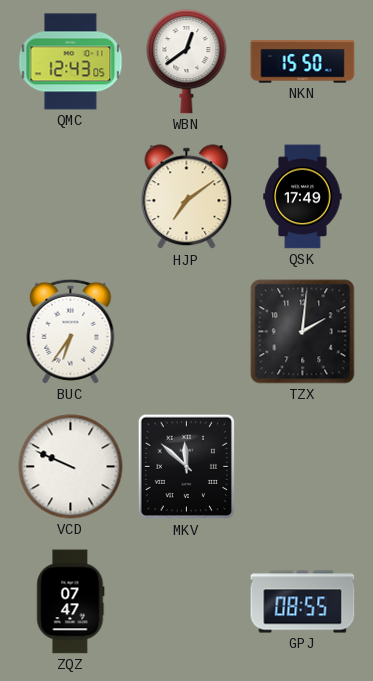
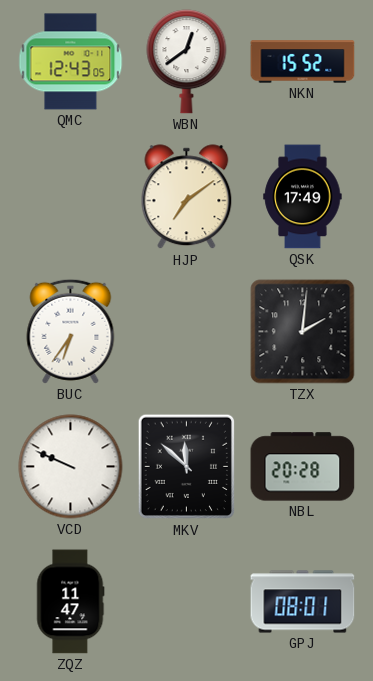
NKN: 15:50 -> 15:52
NBL: none -> 20:28
ZQZ: 07:47 -> 11:47
GPJ: 08:55 -> 08:01
